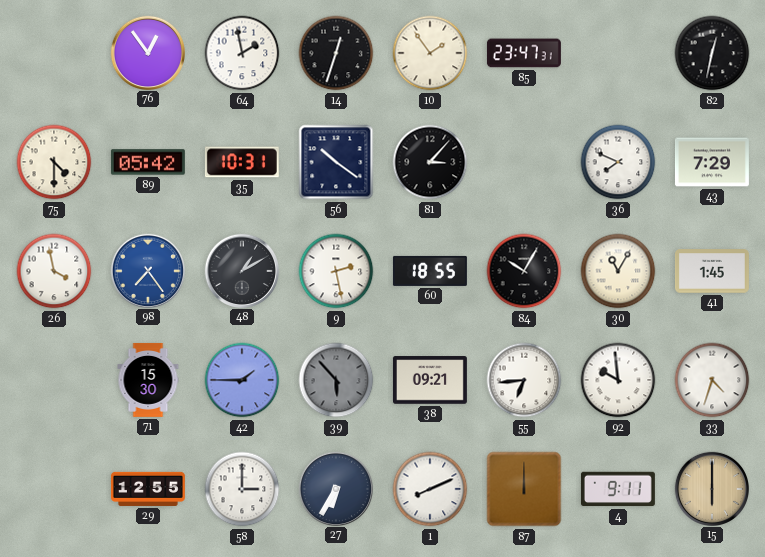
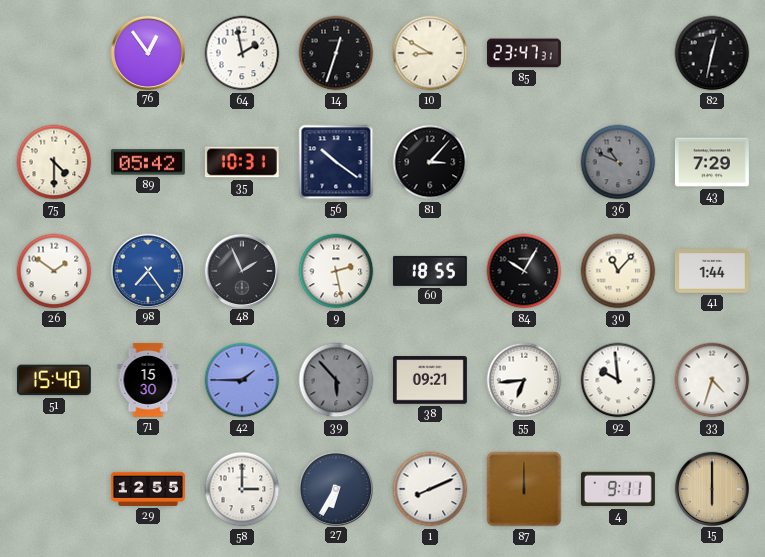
10: 1:54 -> 8:50
36: 7:49 -> 10:49
36 dial: white -> grey
26: 3:58 -> 1:51
48: 1:10 -> 1:56
30: 11:05 -> 11:07
41: 1:45 -> 1:44
51: none -> 15:40
